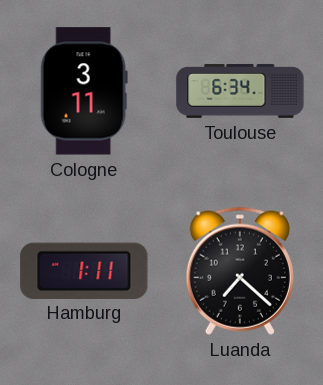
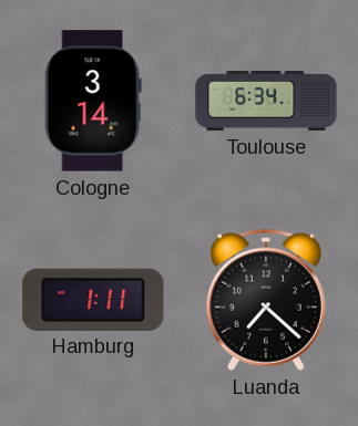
Cologne: 3:11 -> 3:14
